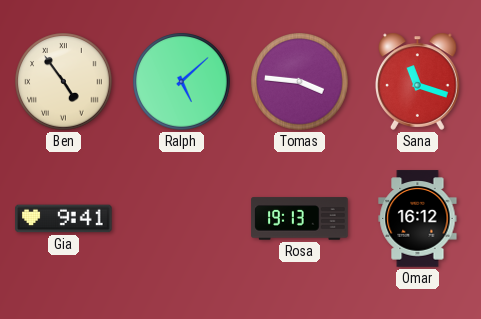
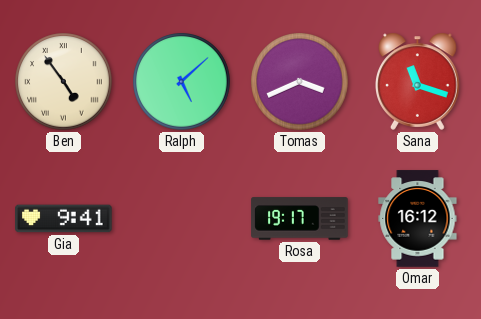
Tomas: 3:46 -> 3:41
Rosa: 19:13 -> 19:17
